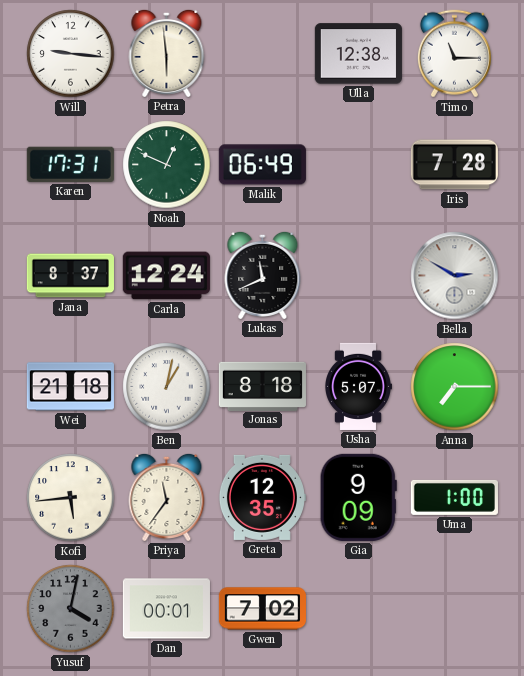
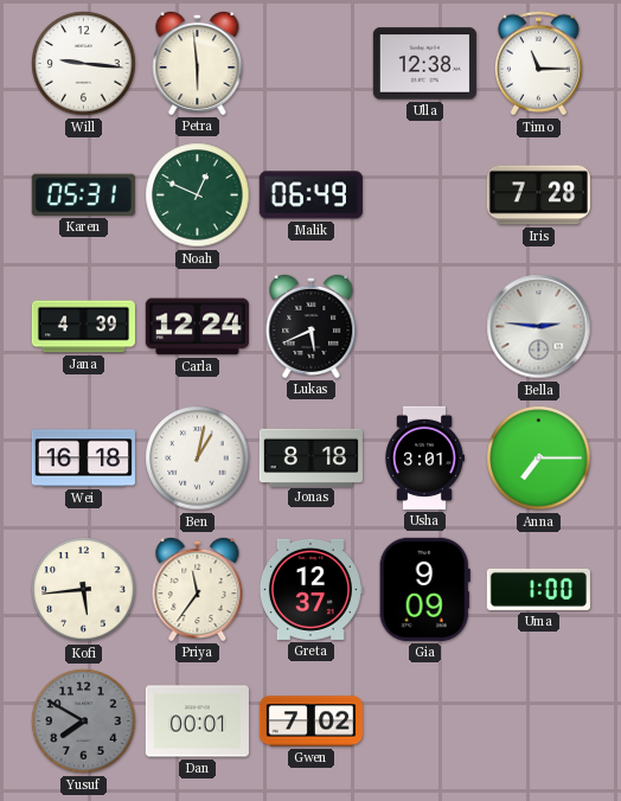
Karen: 17:31 -> 05:31
Jana: 8:37 -> 4:39
Lukas: 11:41 -> 5:41
Bella: 2:50 -> 2:46
Wei: 21:18 -> 16:18
Usha: 5:07 -> 3:01
Greta: 12:35 -> 12:37
Yusuf: 4:02 -> 7:50
